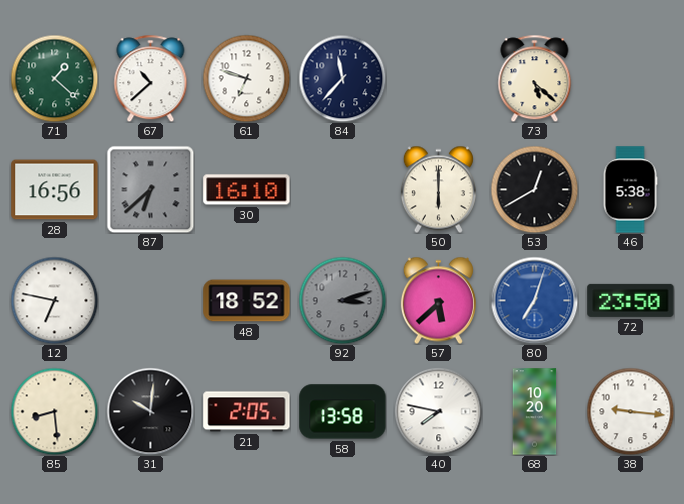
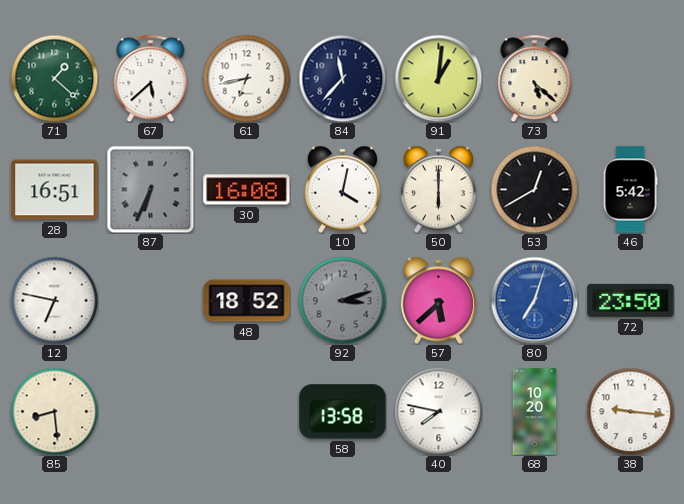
67: 10:38 -> 5:38
61: 6:48 -> 6:43
91: none -> 1:01
28: 16:56 -> 16:51
87: 6:38 -> 6:34
30: 16:10 -> 16:08
10: none -> 4:02
46: 5:38 -> 5:42
31: 10:01 -> none
21: 2:05 -> none
